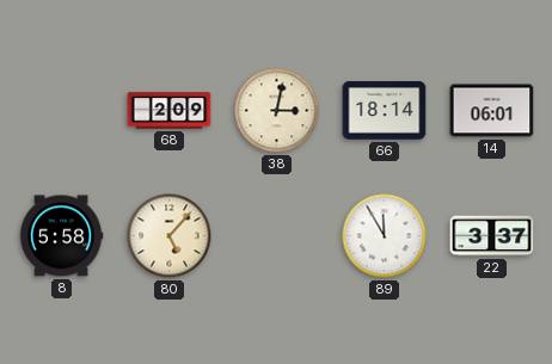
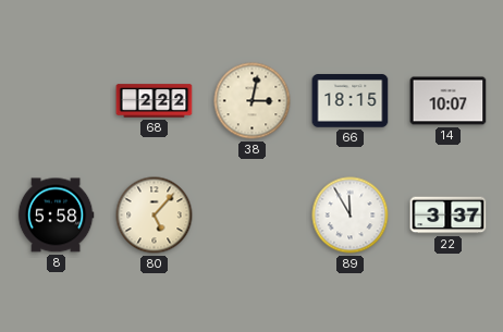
68: 2:09 -> 2:22
66: 18:14 -> 18:15
14: 06:01 -> 10:07
